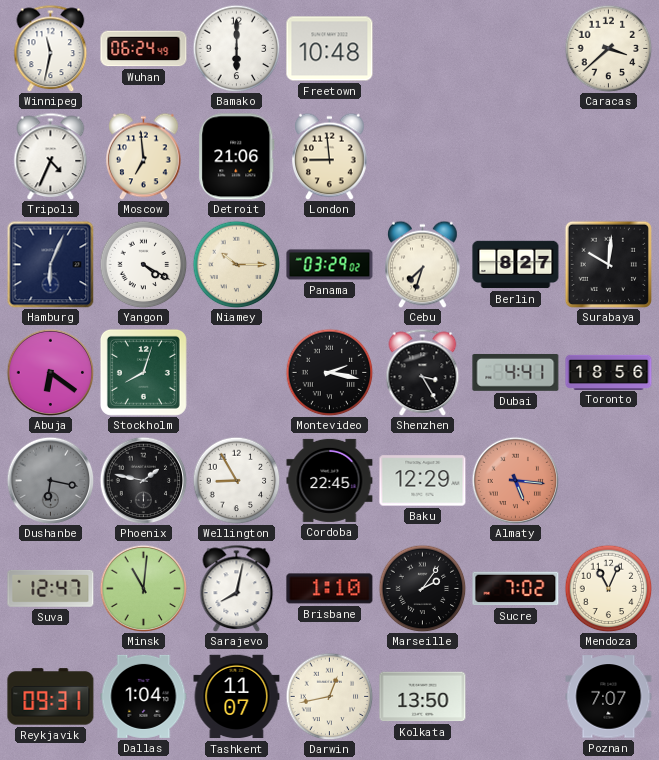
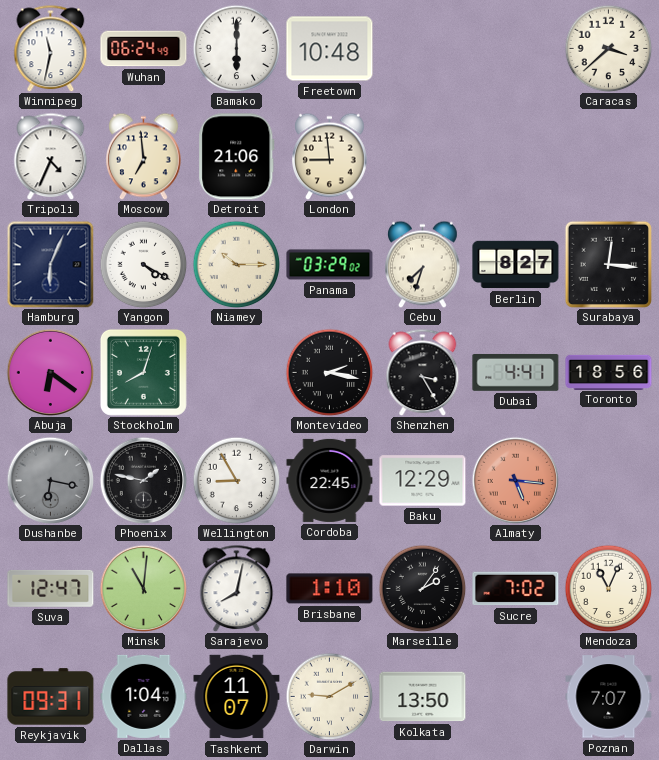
Surabaya: 10:01 -> 12:16
Darwin: 12:43 -> 9:10
